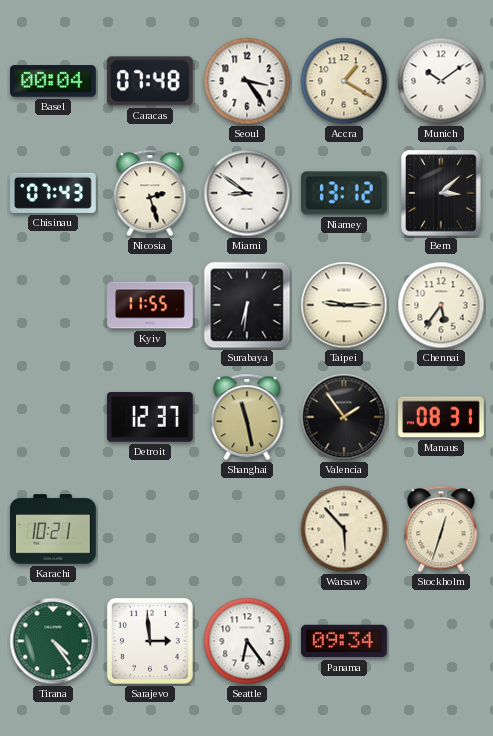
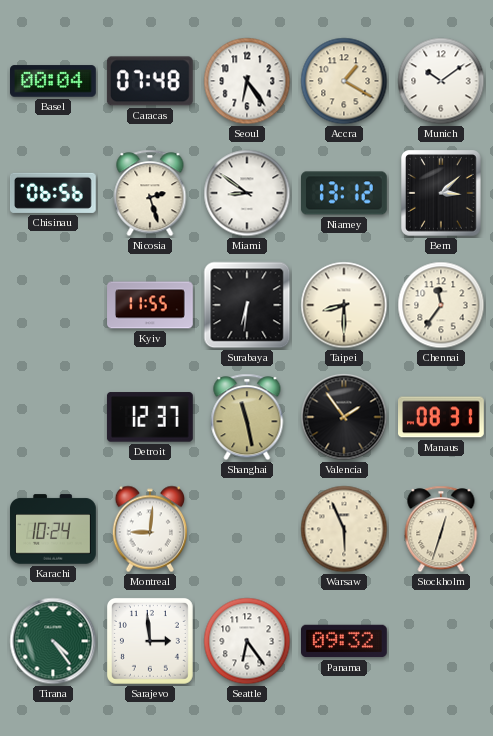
Seoul: 3:24 -> 6:24
Chisinau: 07:43 -> 06:56
Taipei: 9:15 -> 8:30
Chennai: 5:36 -> 11:36
Karachi: 10:21 -> 10:24
Montreal: none -> 9:01
Warsaw: 5:53 -> 5:56
Panama: 09:34 -> 09:32
